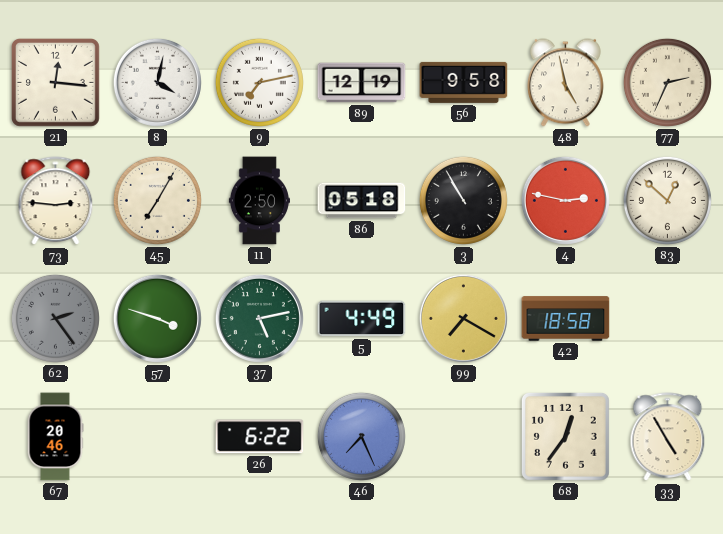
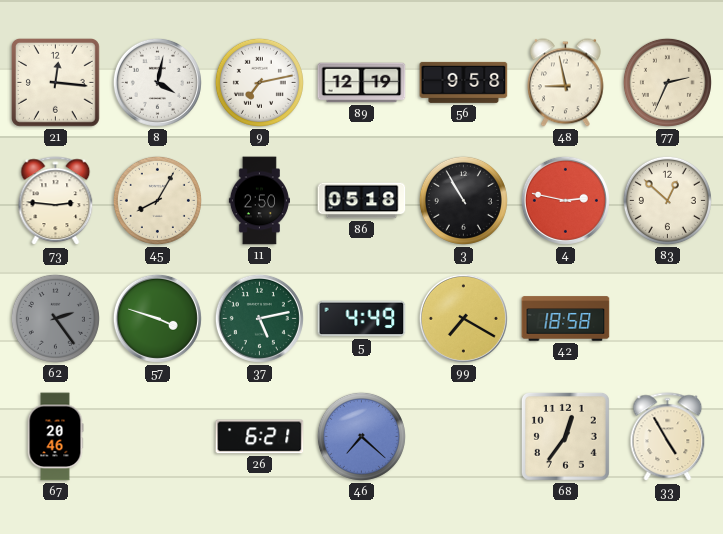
48: 4:58 -> 8:58
45: 7:05 -> 8:05
26: 6:22 -> 6:21
46: 7:26 -> 7:22
